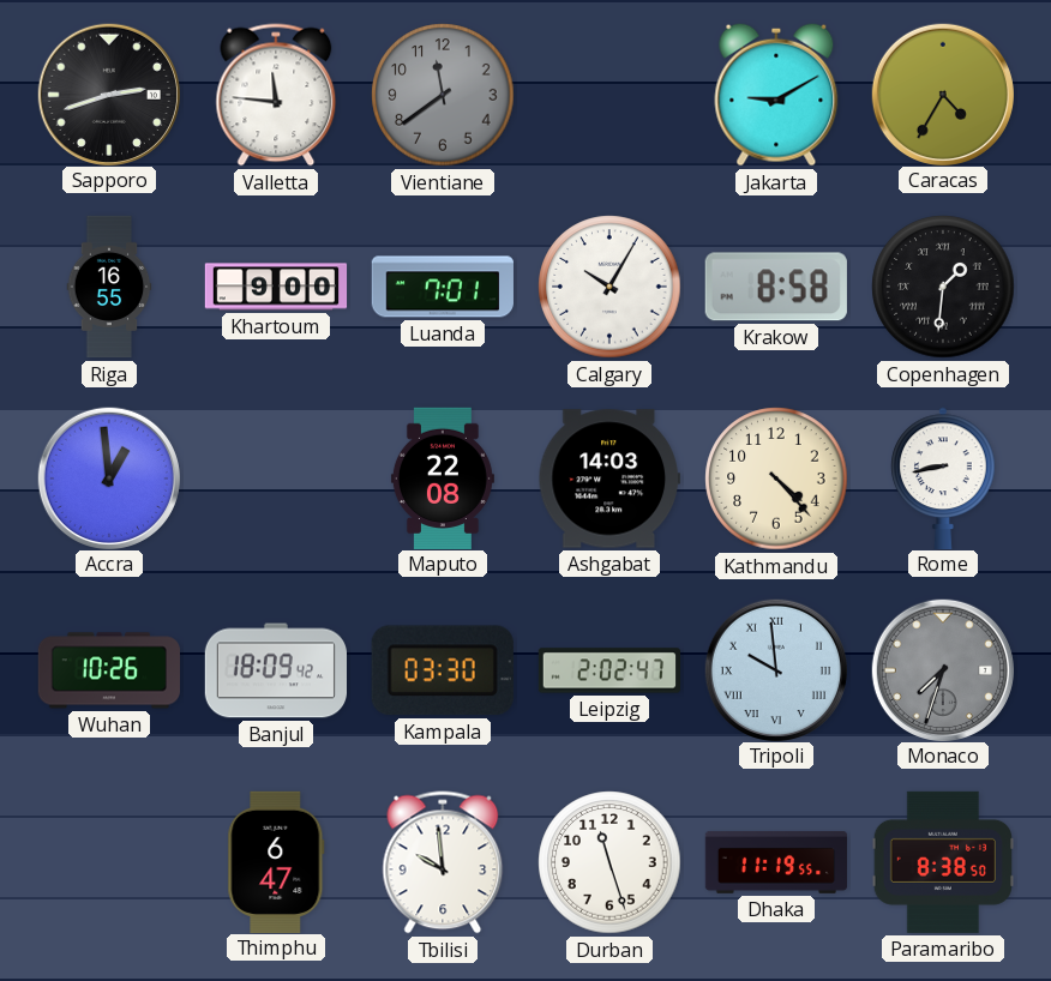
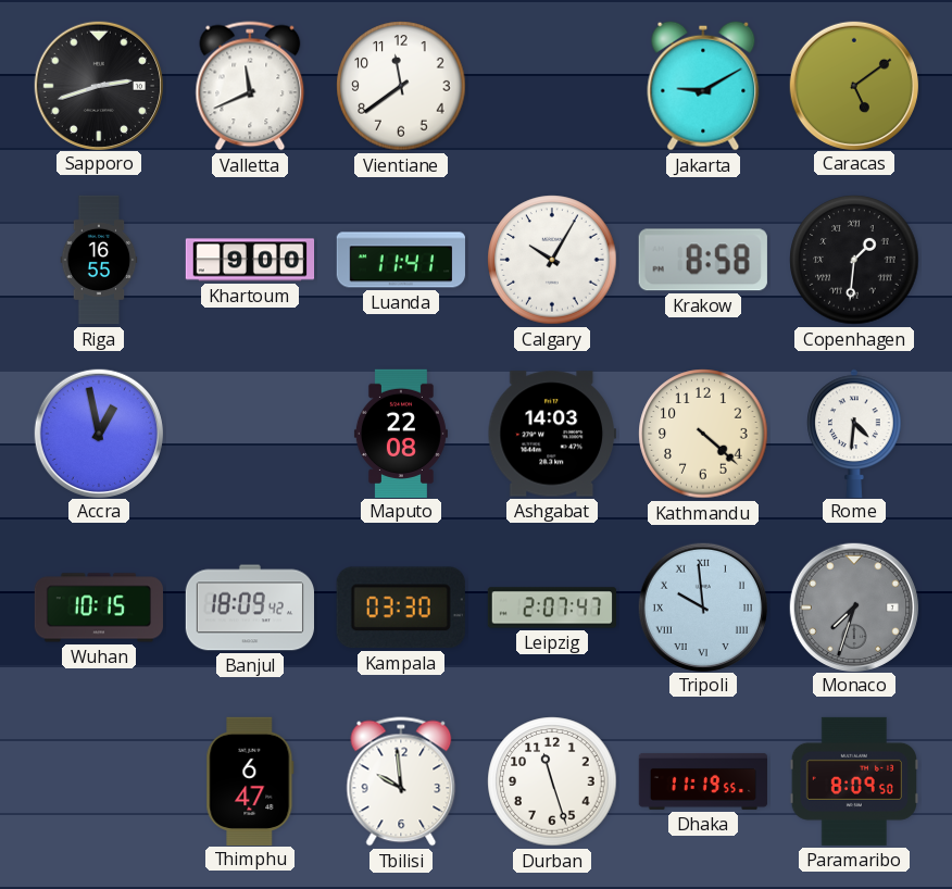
Valletta: 11:46 -> 11:41
Vientiane dial: grey -> white
Caracas: 4:35 -> 5:09
Luanda: 7:01 -> 11:41
Accra: 12:59 -> 12:58
Kathmandu: 4:23 -> 4:22
Rome: 8:43 -> 4:31
Wuhan: 10:26 -> 10:15
Leipzig: 2:02 -> 2:07
Paramaribo: 8:38 -> 8:09
